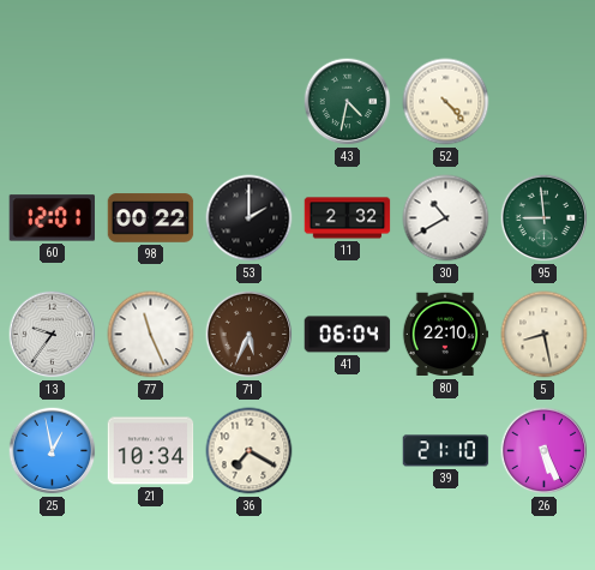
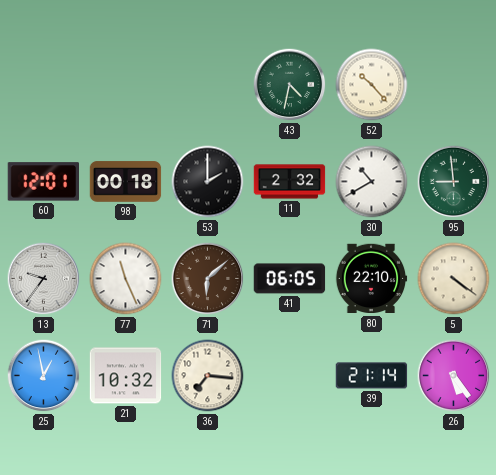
52: 4:23 -> 10:23
98: 00:22 -> 00:18
71: 5:34 -> 6:08
41: 06:04 -> 06:05
5: 8:28 -> 4:21
21: 10:34 -> 10:32
36: 7:20 -> 7:16
39: 21:10 -> 21:14
26: 5:26 -> 5:24
